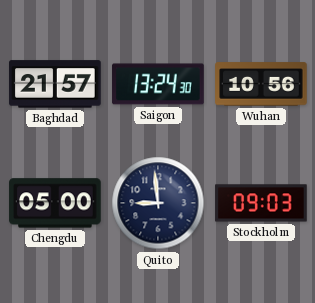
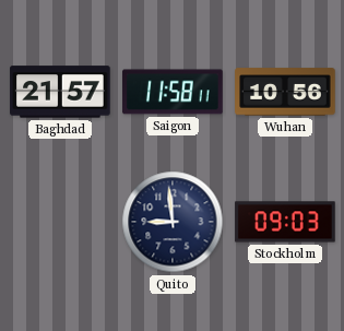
Saigon: 13:24 -> 11:58
Chengdu: 05:00 -> none
